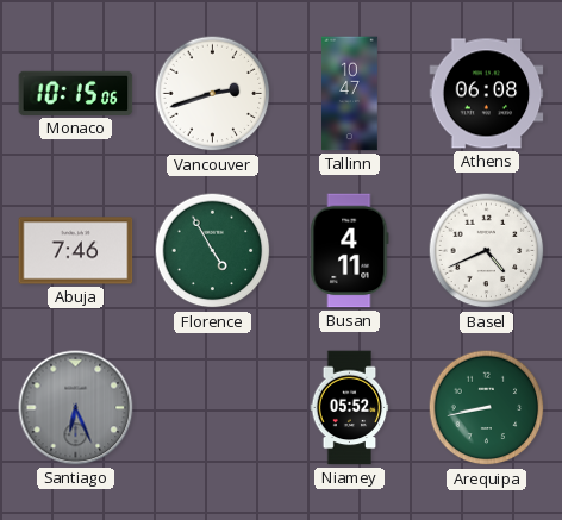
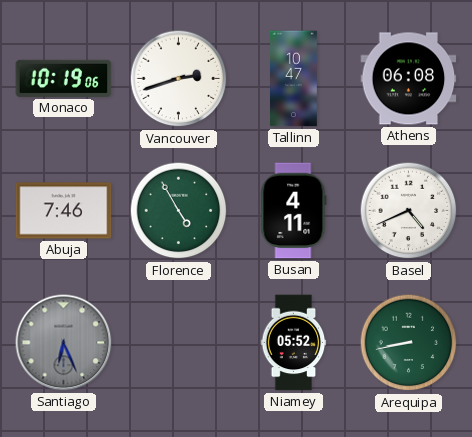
Monaco: 10:15 -> 10:19
